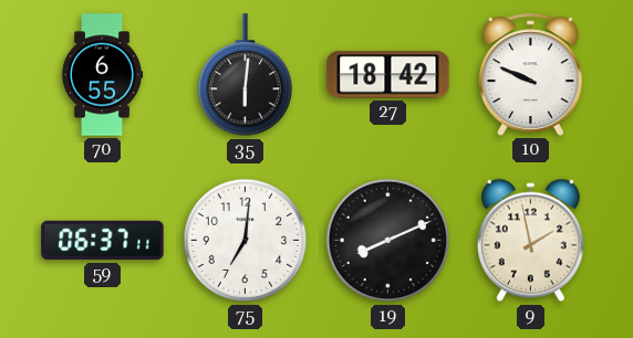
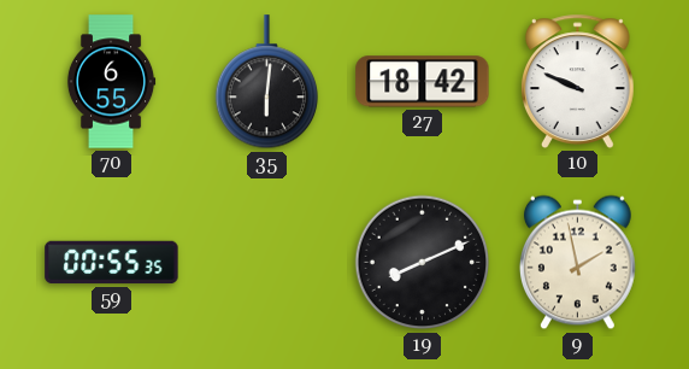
59: 06:37 -> 00:55
75: 7:01 -> none
